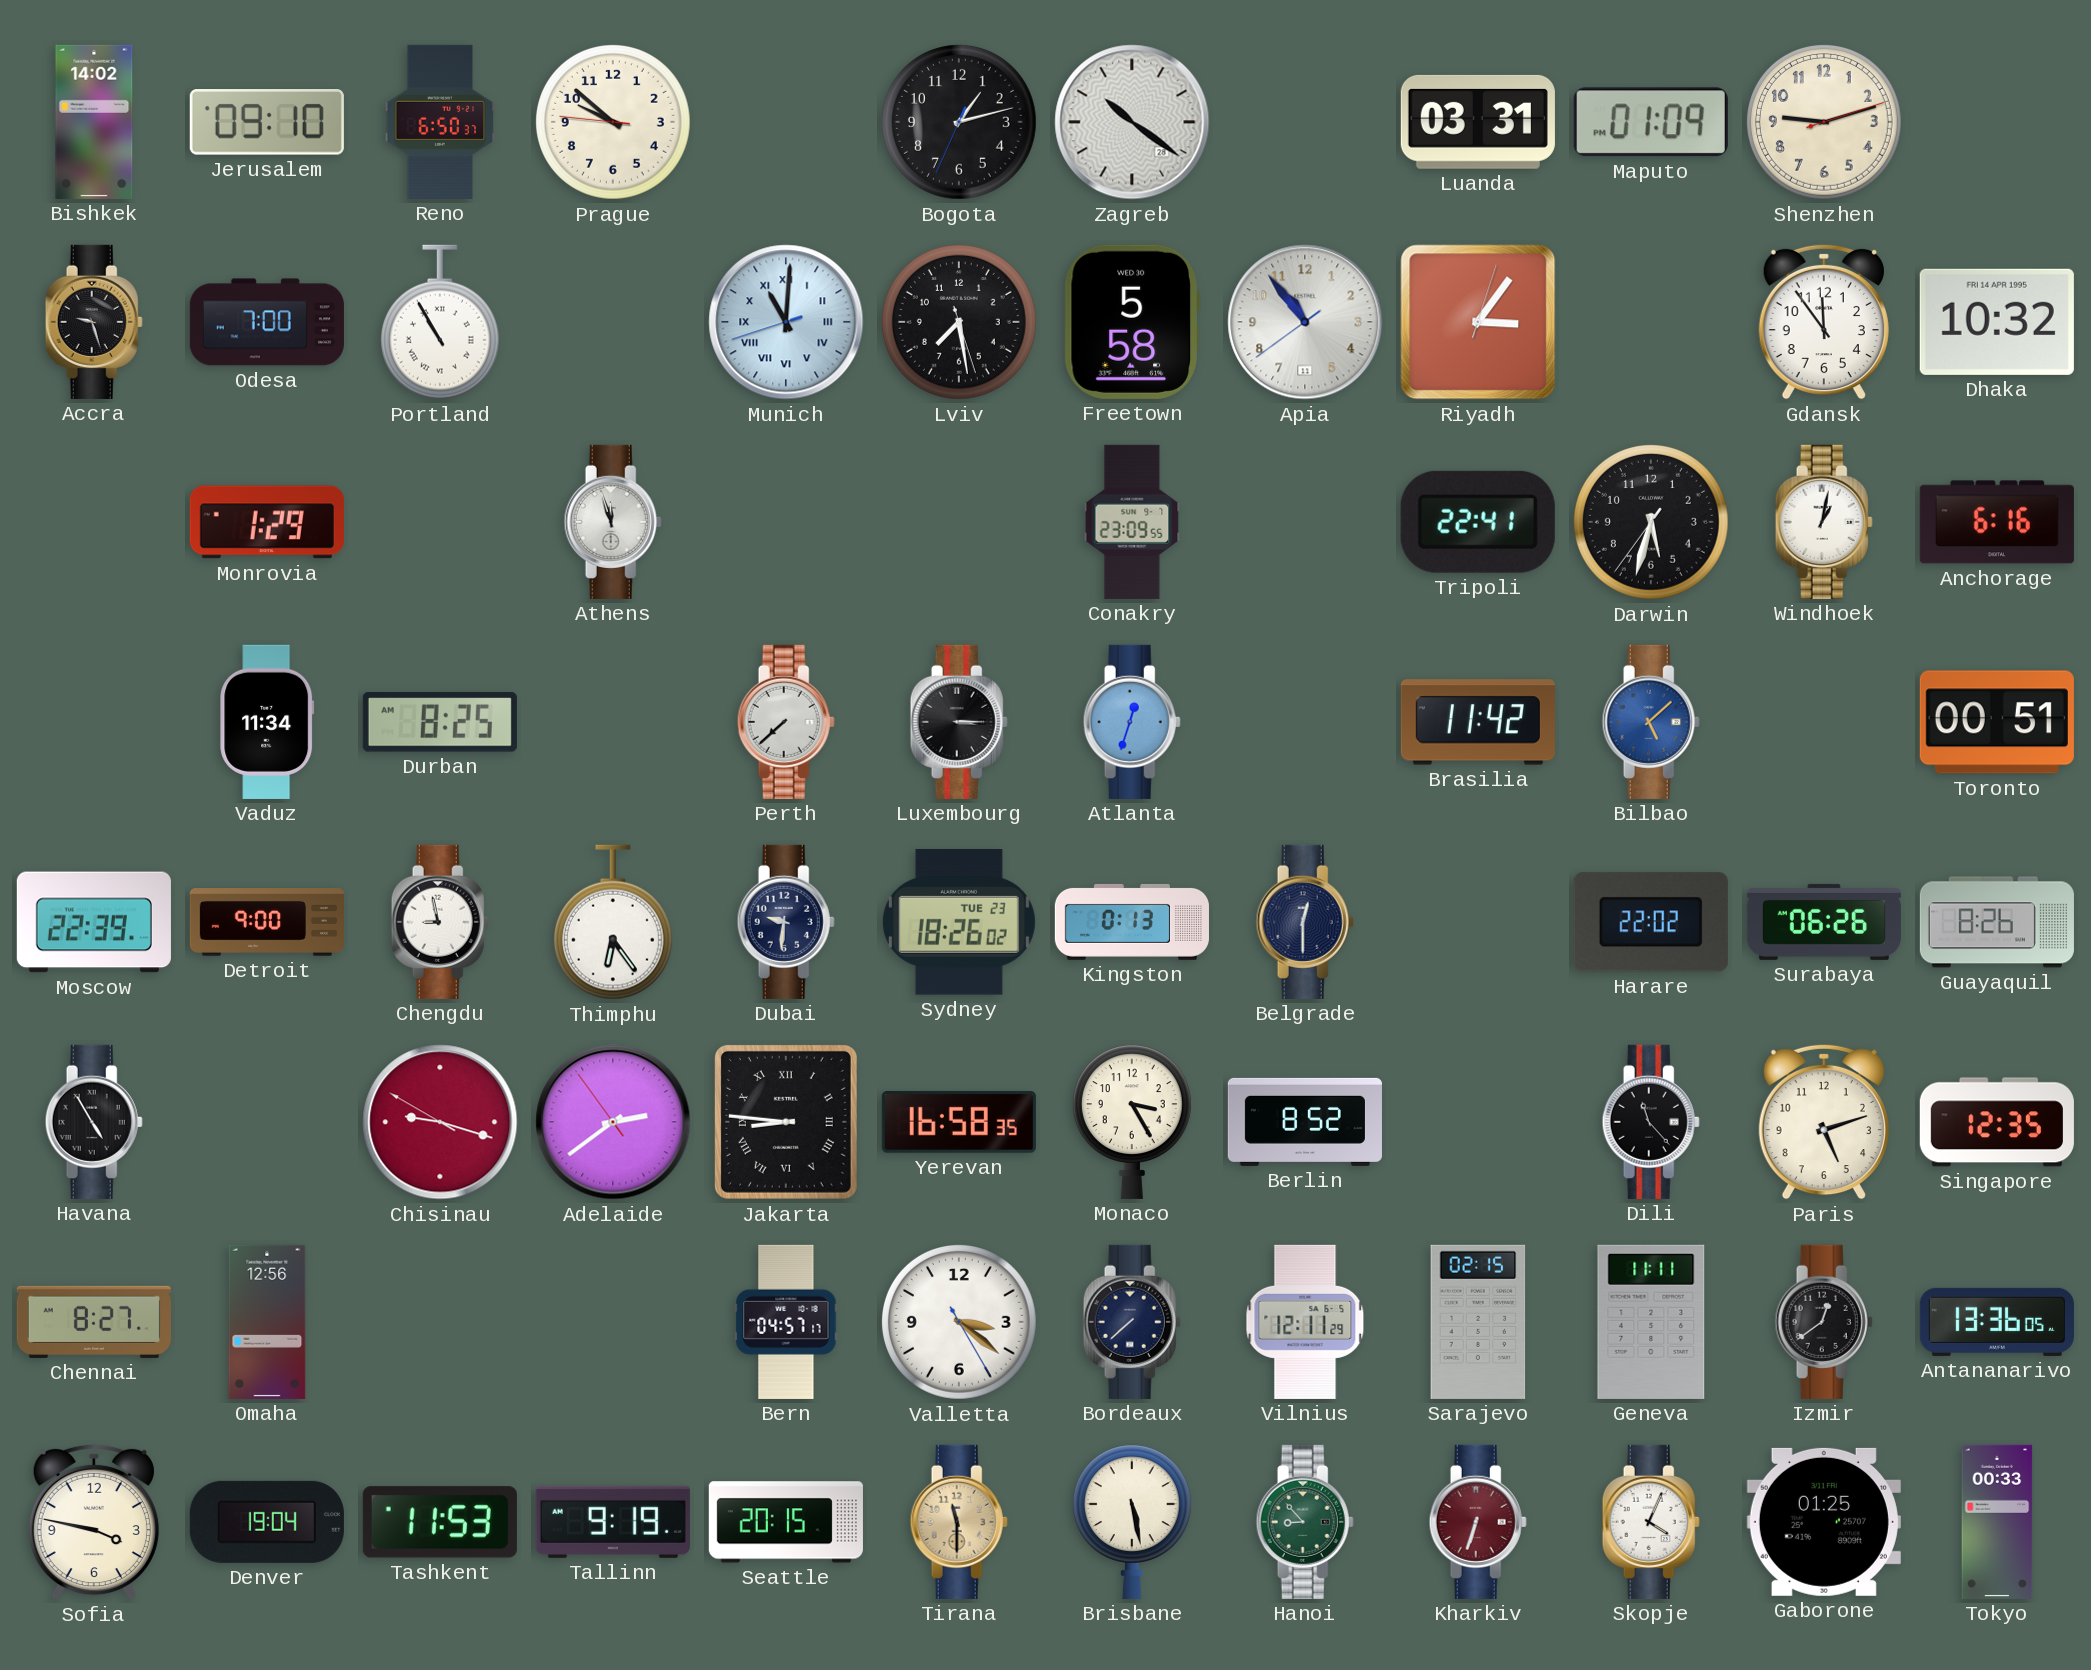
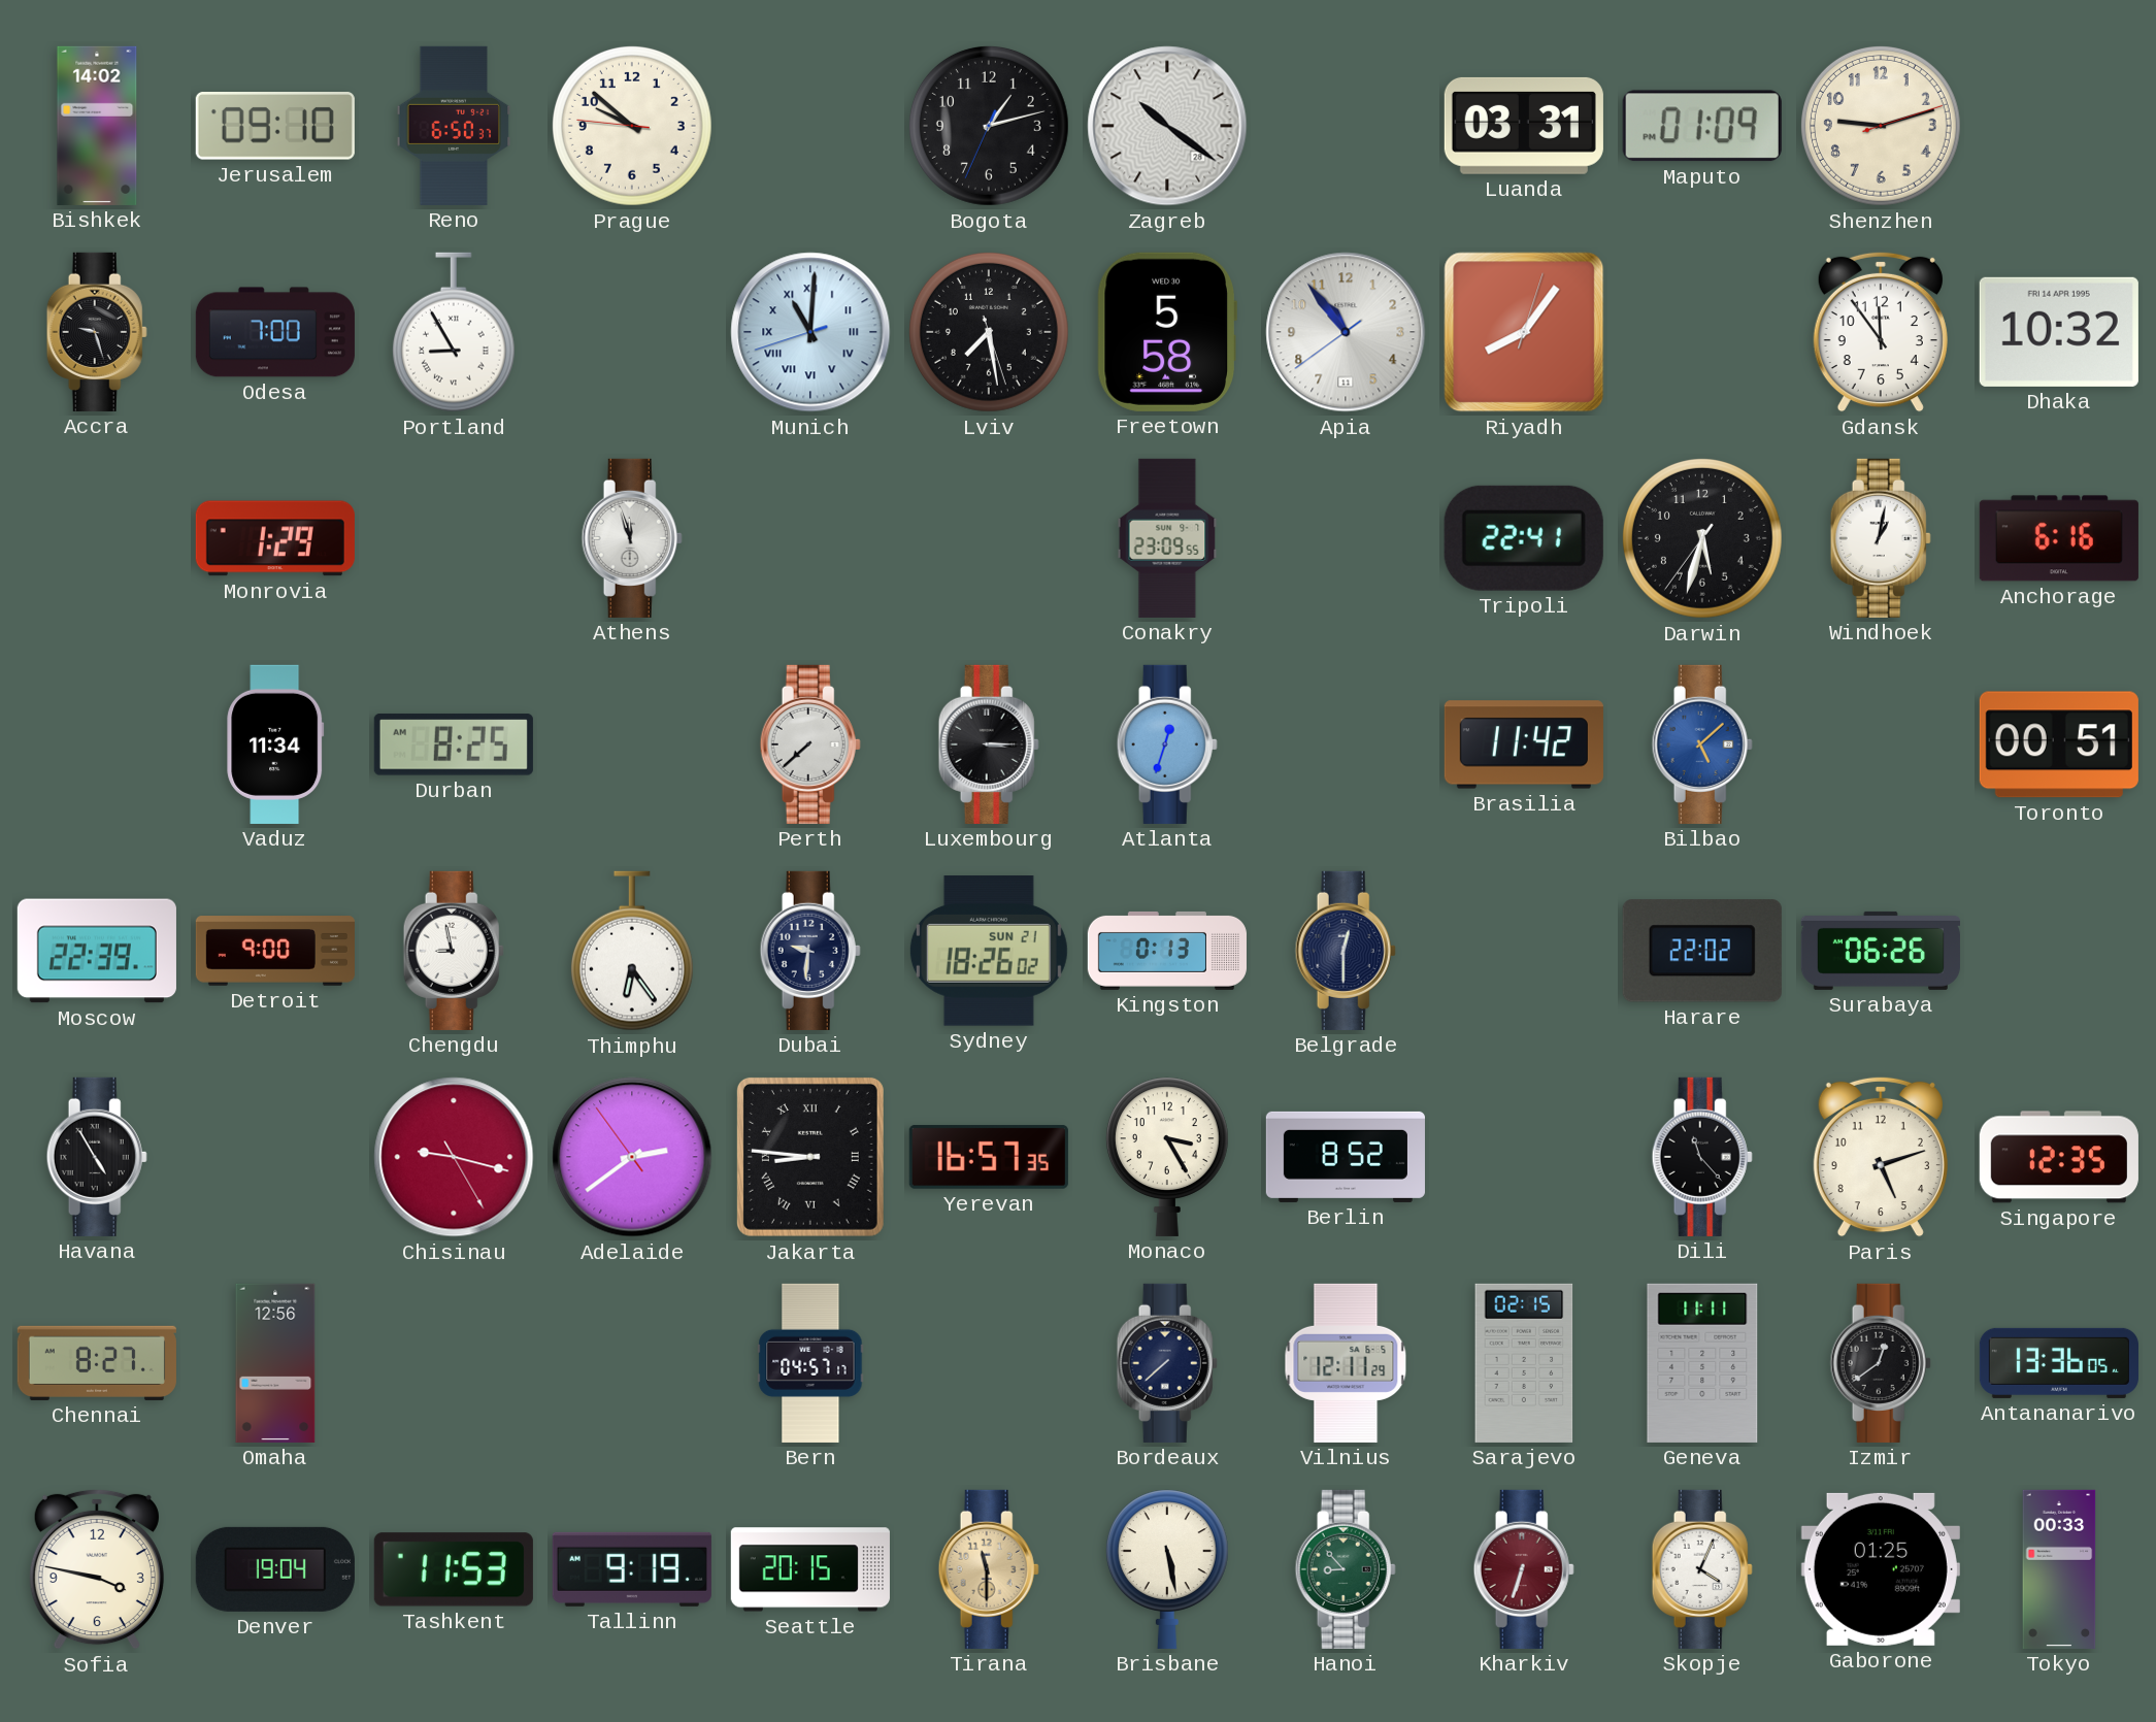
Portland: 10:55 -> 8:55
Riyadh: 3:06 -> 8:06
Sydney date: TUE 23 -> SUN 21
Guayaquil: 8:26 -> none
Chisinau: 9:17:50 -> 9:17:25
Yerevan: 16:58 -> 16:57
Valletta: 3:21 -> none
